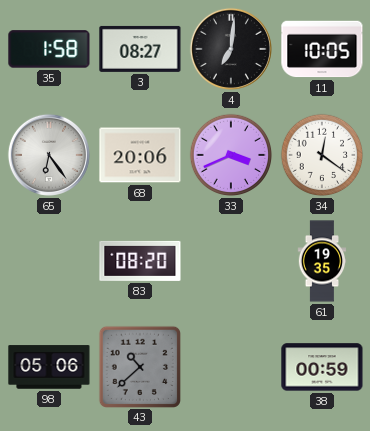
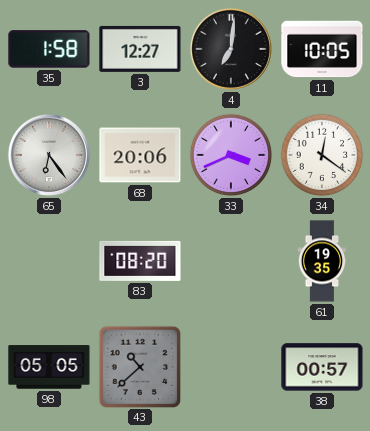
3: 08:27 -> 12:27
98: 05:06 -> 05:05
38: 00:59 -> 00:57
